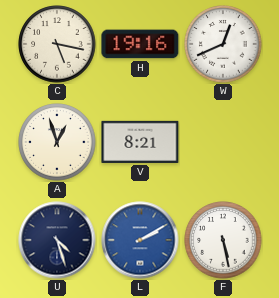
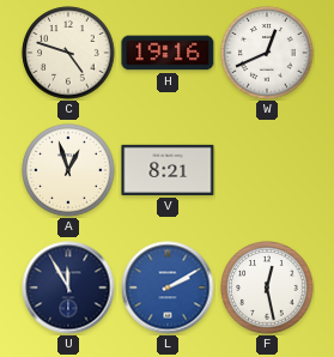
C: 5:17 -> 4:48
U: 4:27 -> 11:55
F: 5:28 -> 12:28
